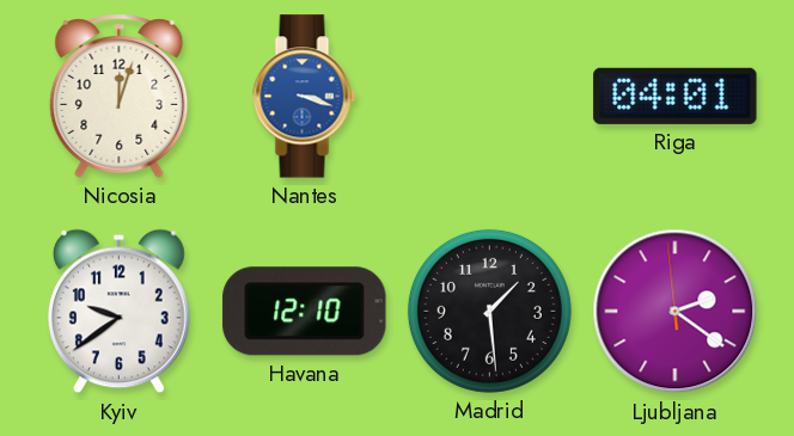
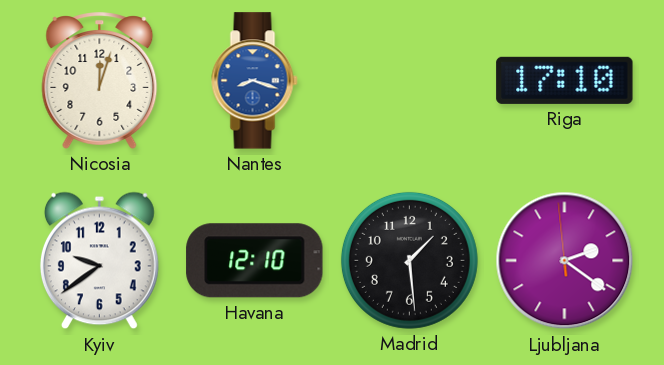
Nantes: 3:18 -> 8:18
Riga: 04:01 -> 17:10
